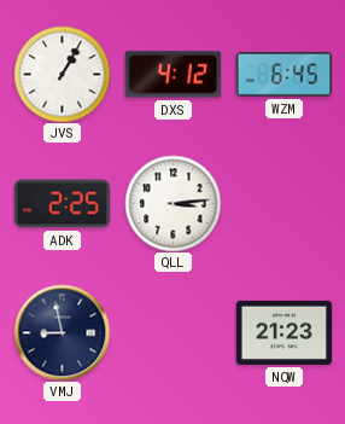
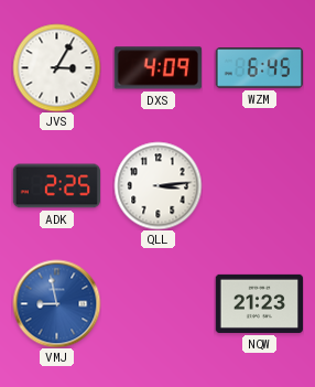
JVS: 1:05 -> 3:05
DXS: 4:12 -> 4:09
VMJ dial: navy -> blue
